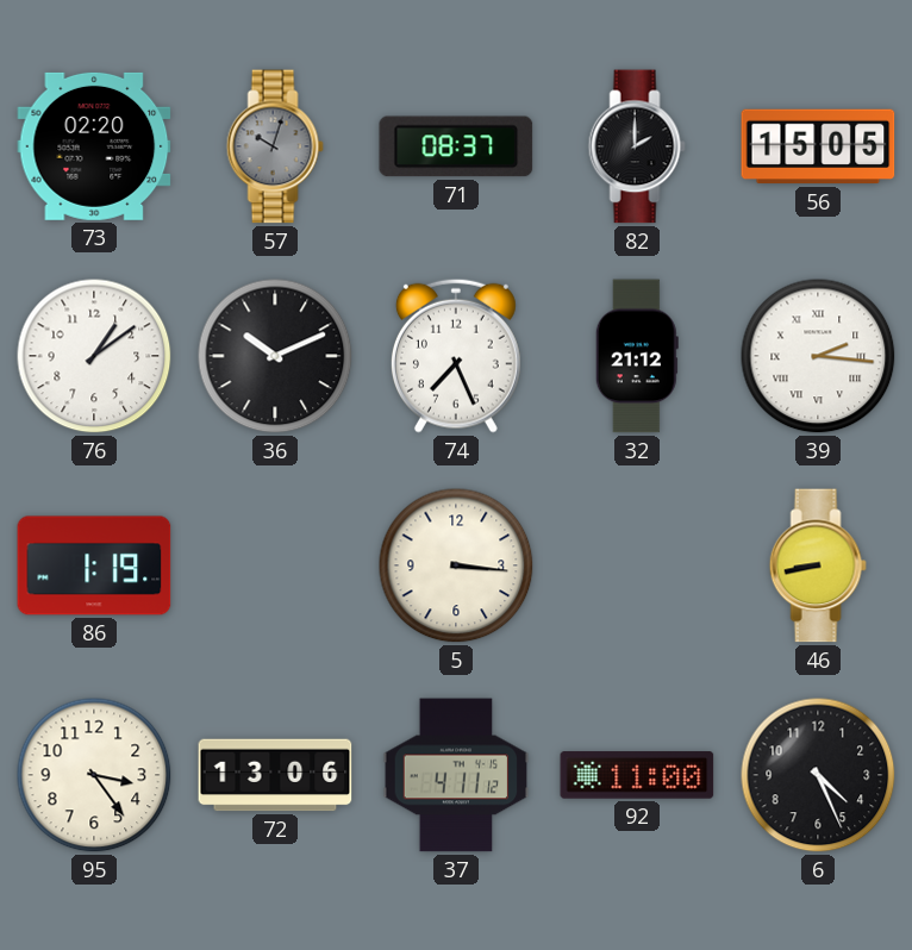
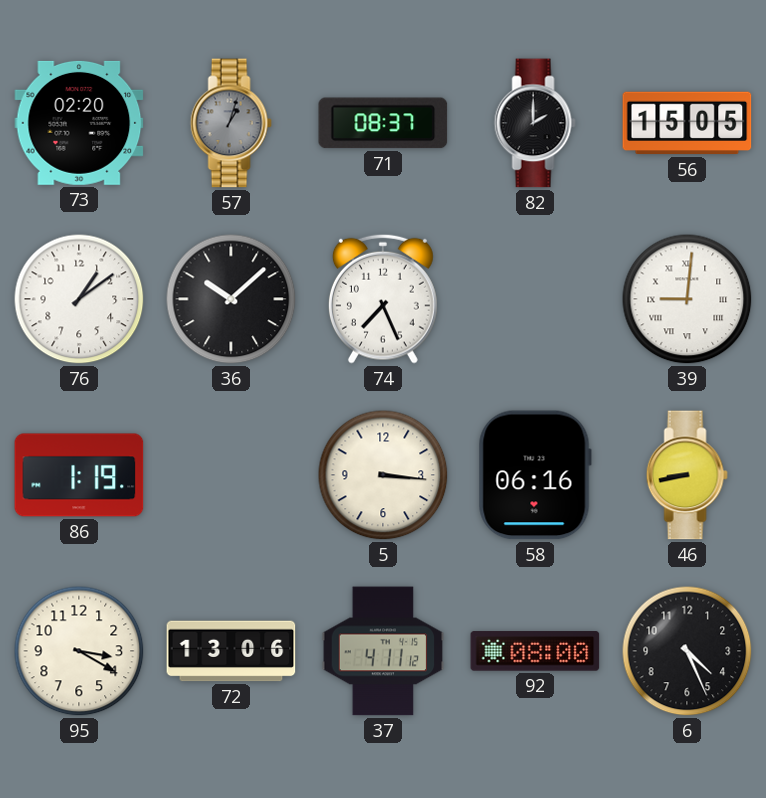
57: 10:03 -> 1:03
36: 10:11 -> 10:08
32: 21:12 -> none
39: 2:16 -> 9:01
58: none -> 06:16
95: 3:24 -> 3:20
92: 11:00 -> 08:00
